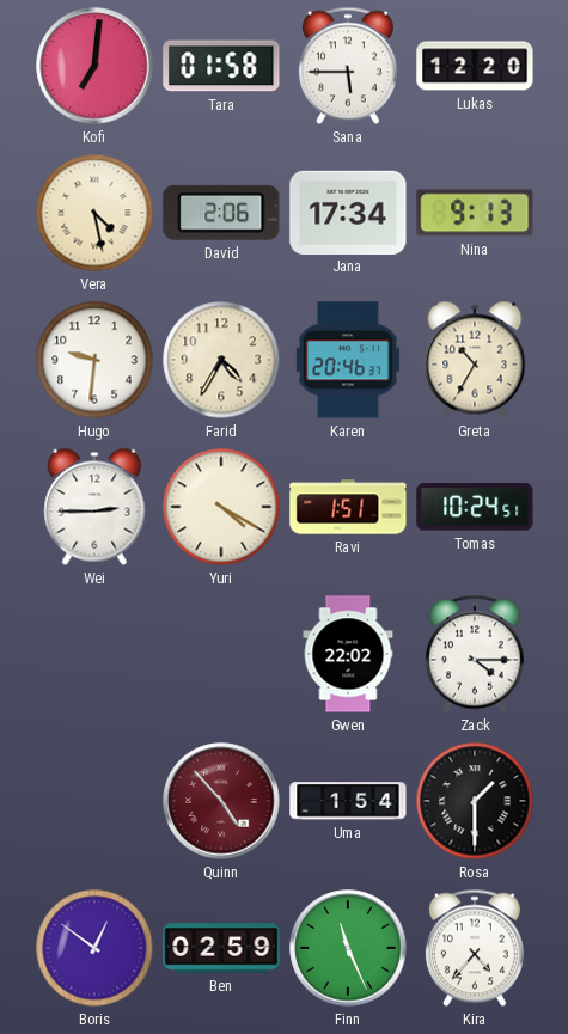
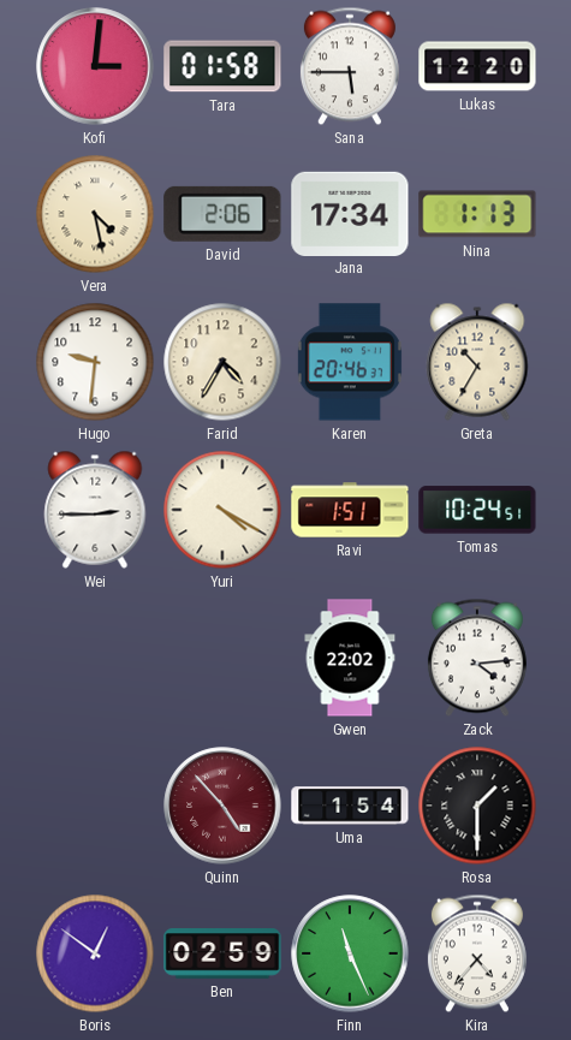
Kofi: 7:01 -> 3:01
Nina: 9:13 -> 1:13
Zack: 4:15 -> 4:14
